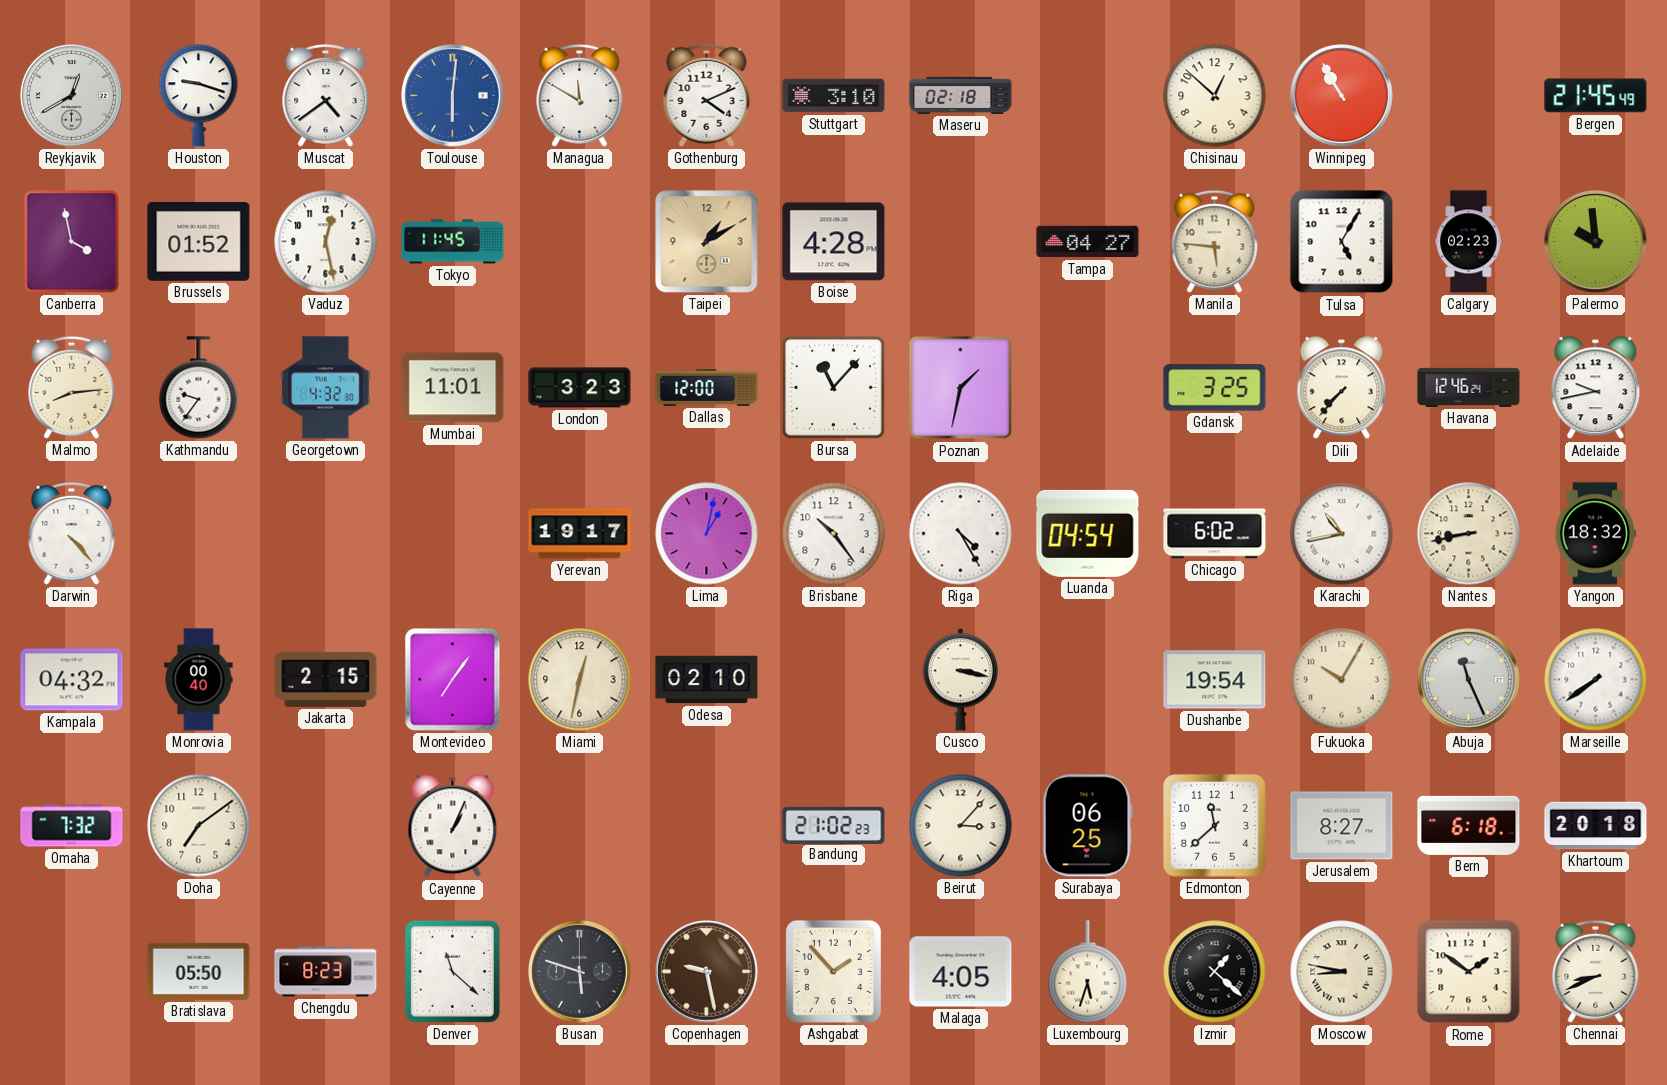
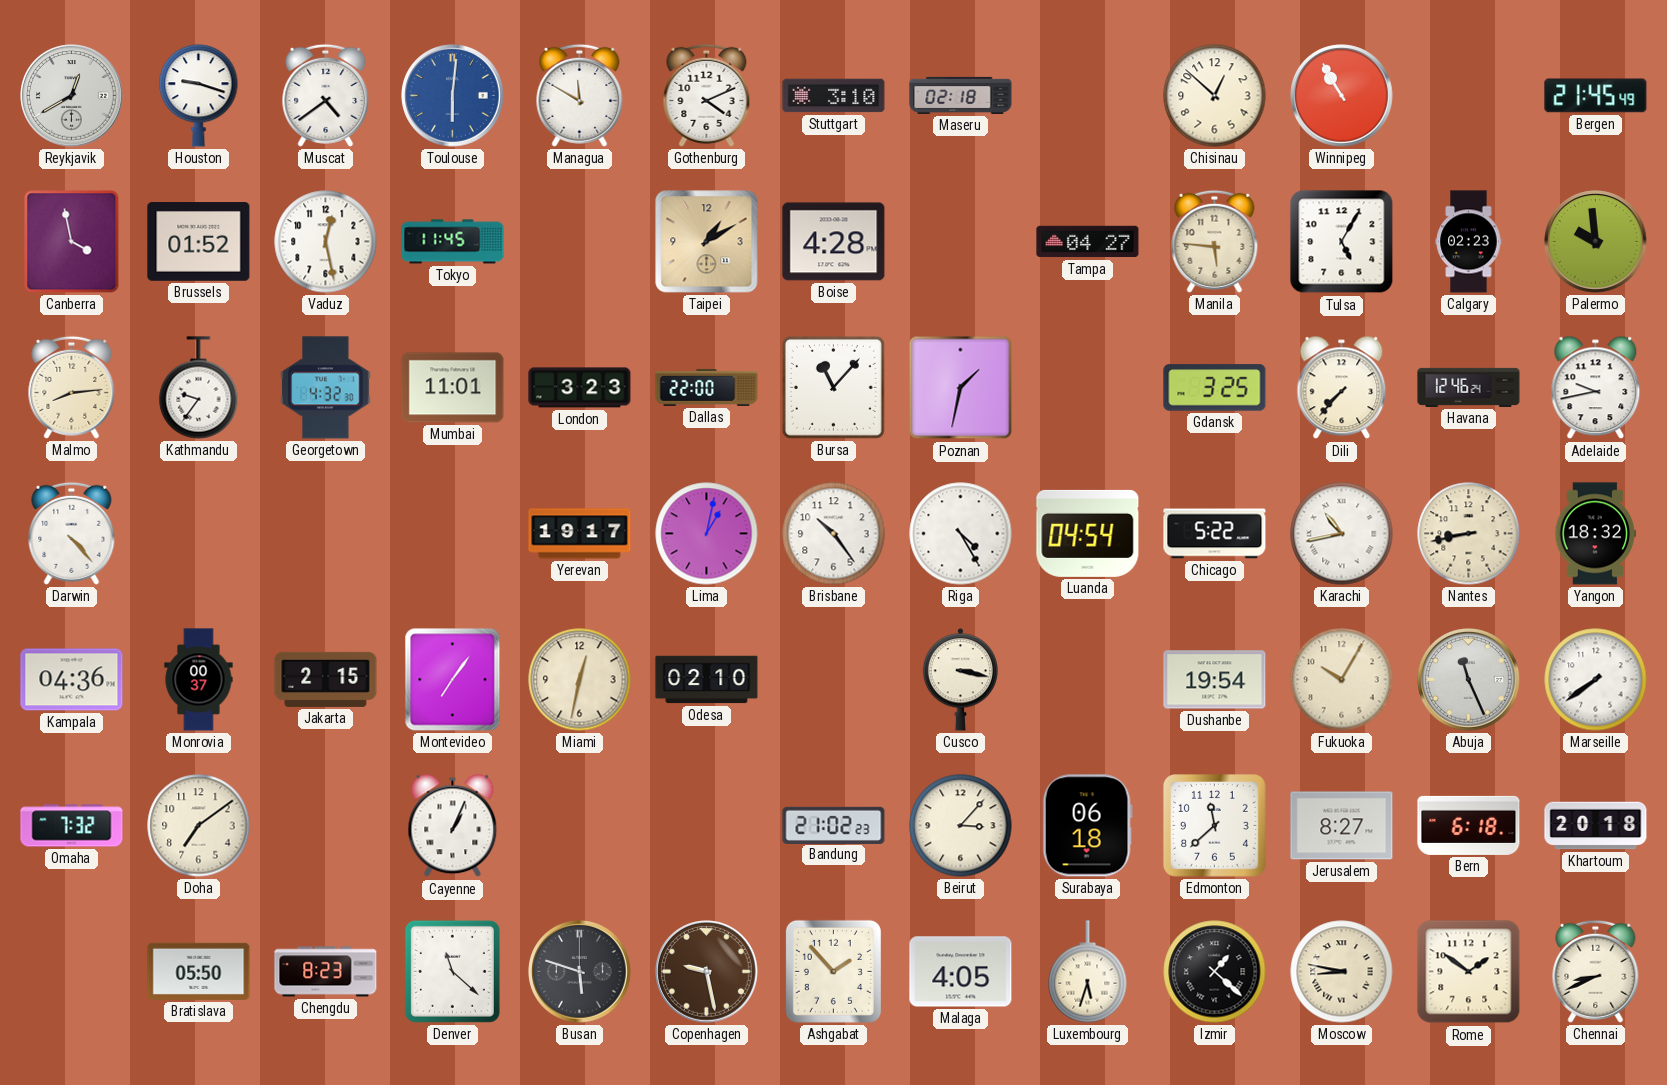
Dallas: 12:00 -> 22:00
Chicago: 6:02 -> 5:22
Kampala: 04:32 -> 04:36
Monrovia: 00:40 -> 00:37
Surabaya: 06:25 -> 06:18
